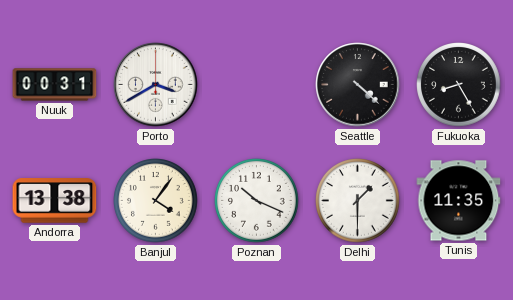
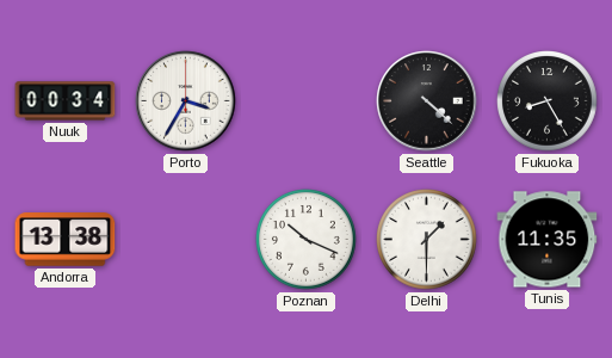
Nuuk: 00:31 -> 00:34
Porto: 3:40 -> 3:35
Banjul: 4:06 -> none
